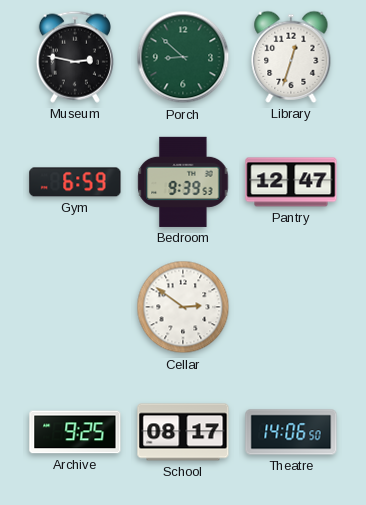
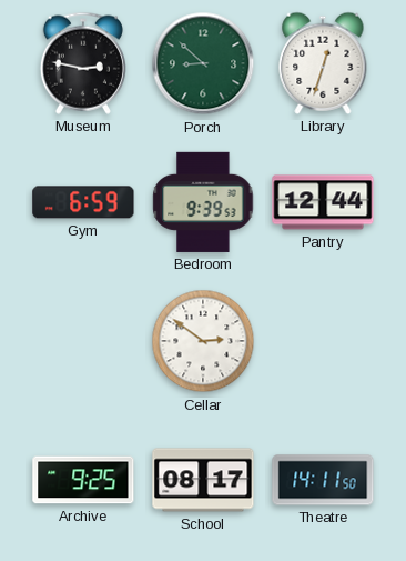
Pantry: 12:47 -> 12:44
Theatre: 14:06 -> 14:11
